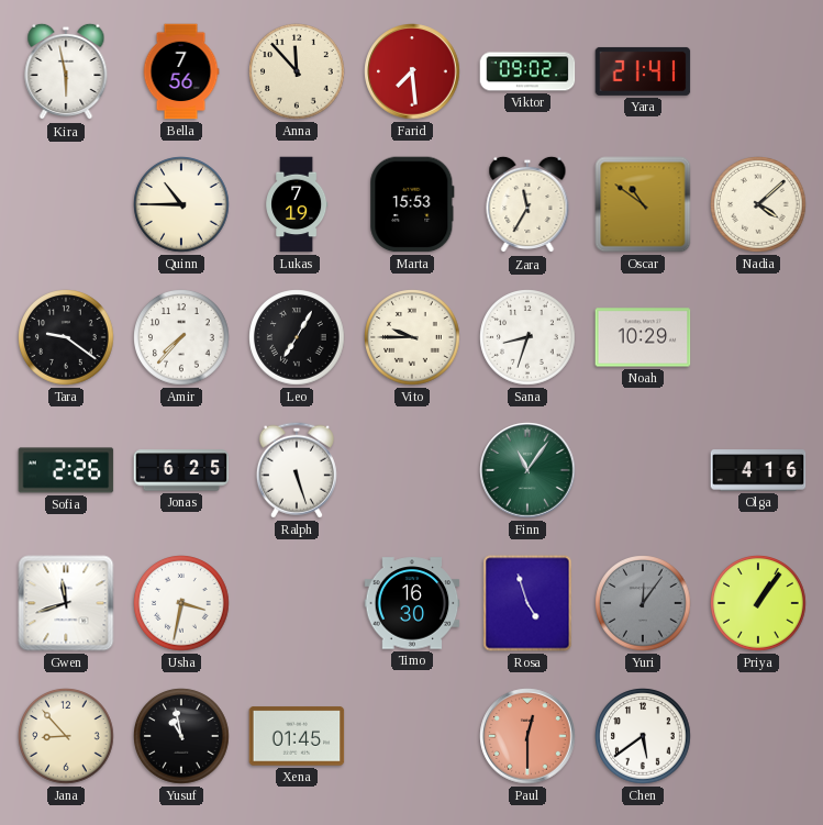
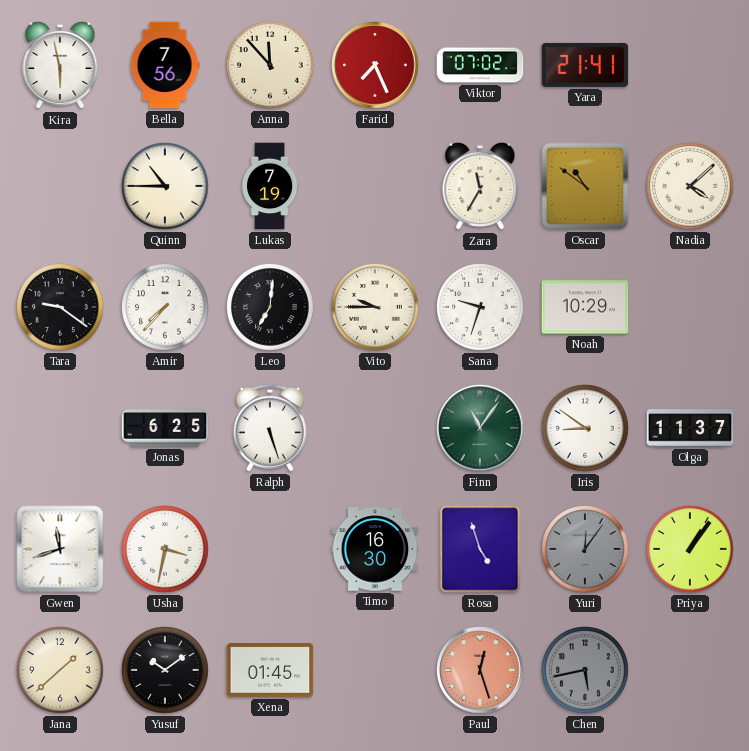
Farid: 7:29 -> 7:26
Viktor: 09:02 -> 07:02
Marta: 15:53 -> none
Leo: 7:05 -> 7:01
Sana: 8:33 -> 9:33
Sofia: 2:26 -> none
Iris: none -> 8:51
Olga: 4:16 -> 11:37
Jana: 8:53 -> 1:38
Yusuf: 10:58 -> 10:09
Paul: 12:30 -> 12:27
Chen: 5:39 -> 5:43
Chen dial: white -> grey
